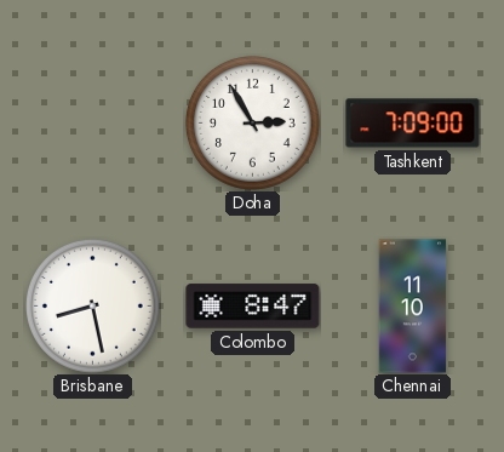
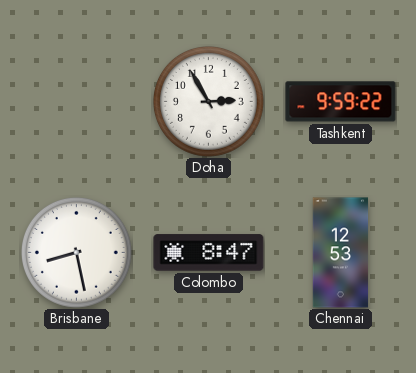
Tashkent: 7:09 -> 9:59
Chennai: 11:10 -> 12:53
